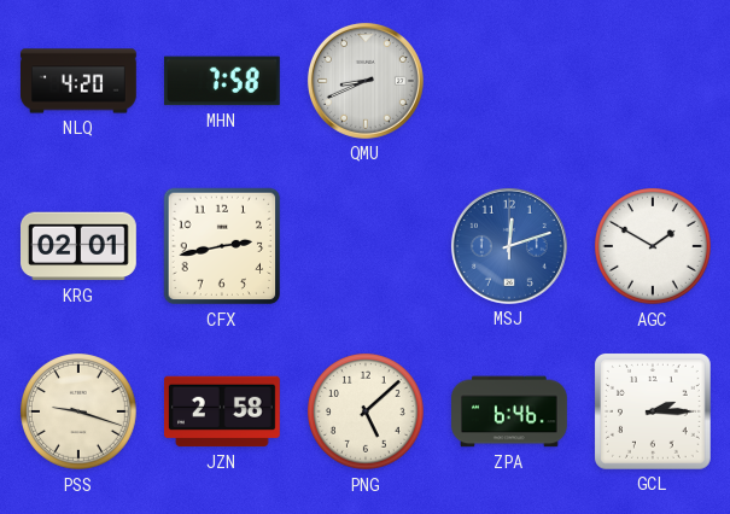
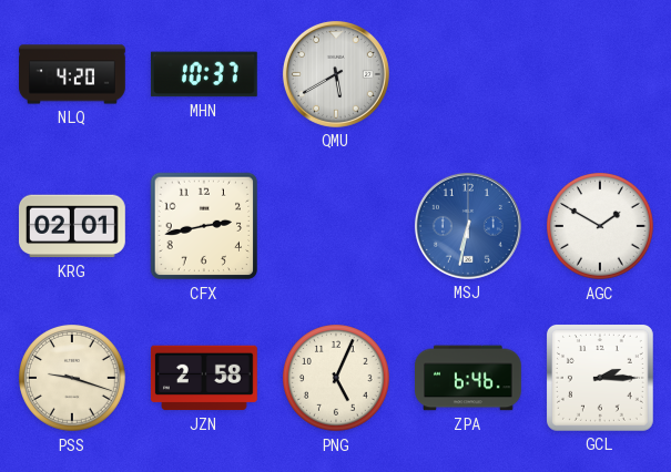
MHN: 7:58 -> 10:37
QMU: 8:41 -> 5:40
MSJ: 12:12 -> 6:32
PNG: 5:08 -> 5:04
